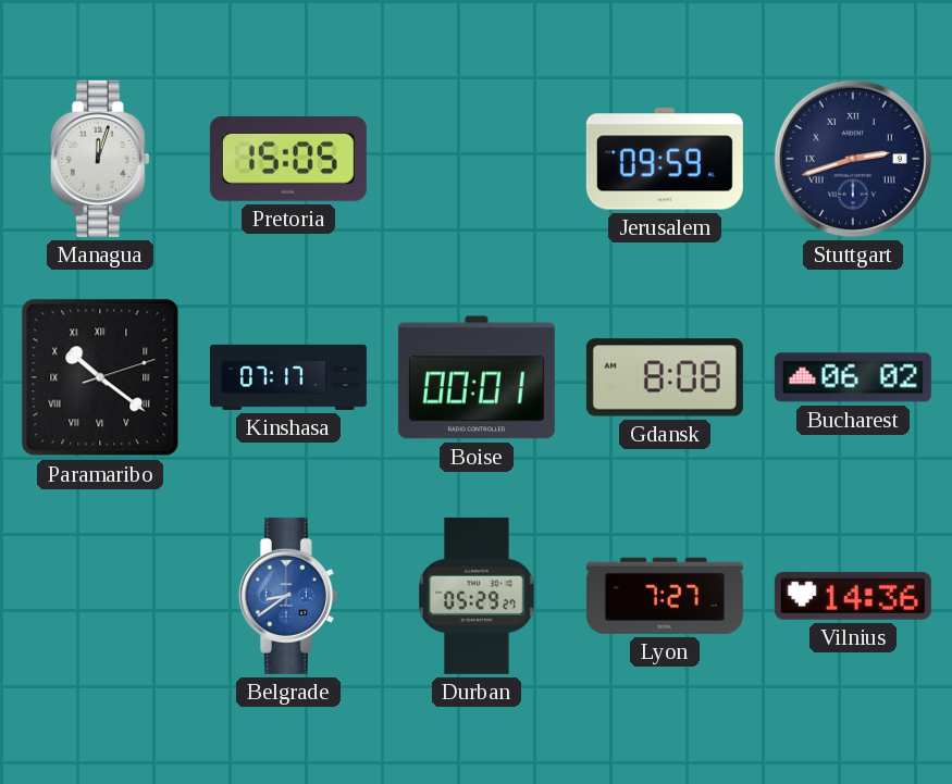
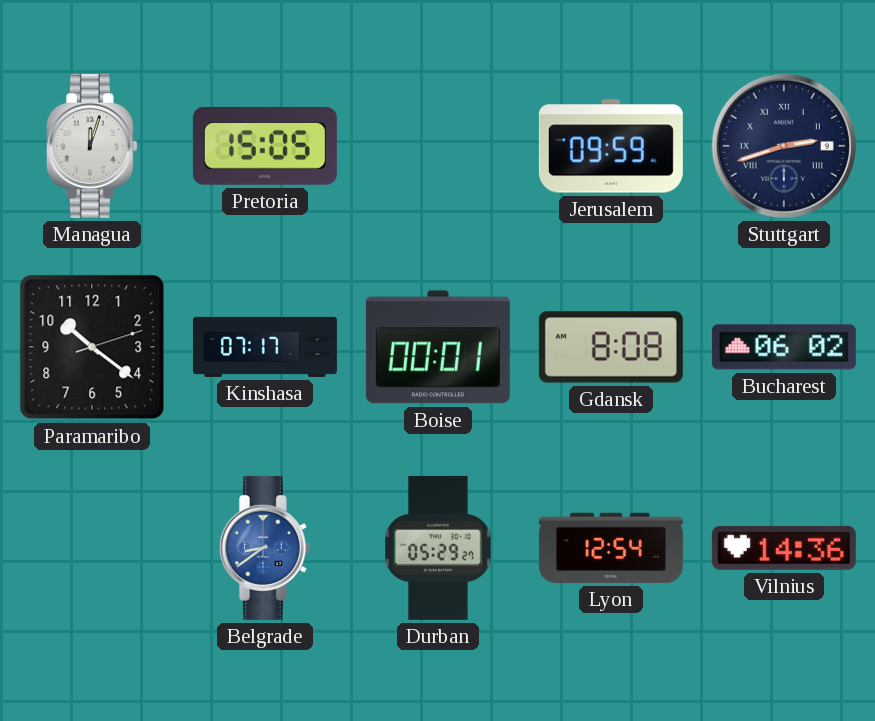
Paramaribo numerals: Roman -> Arabic
Lyon: 7:27 -> 12:54
